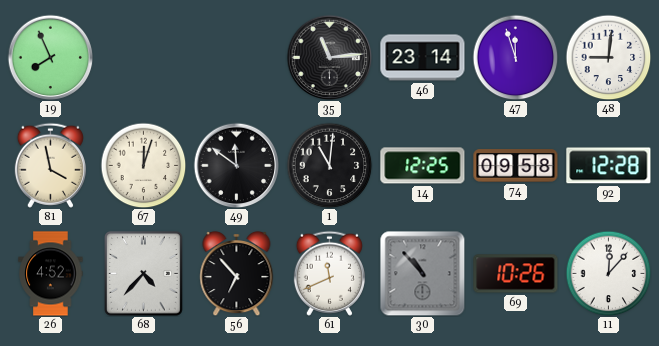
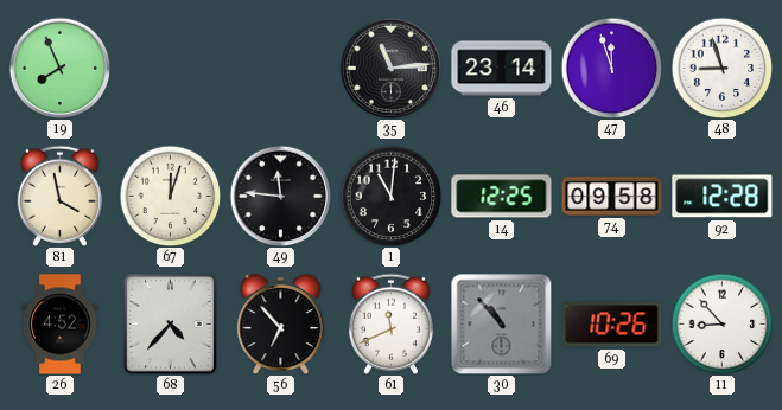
48: 9:01 -> 8:57
49: 11:51 -> 11:46
11: 12:07 -> 8:53
